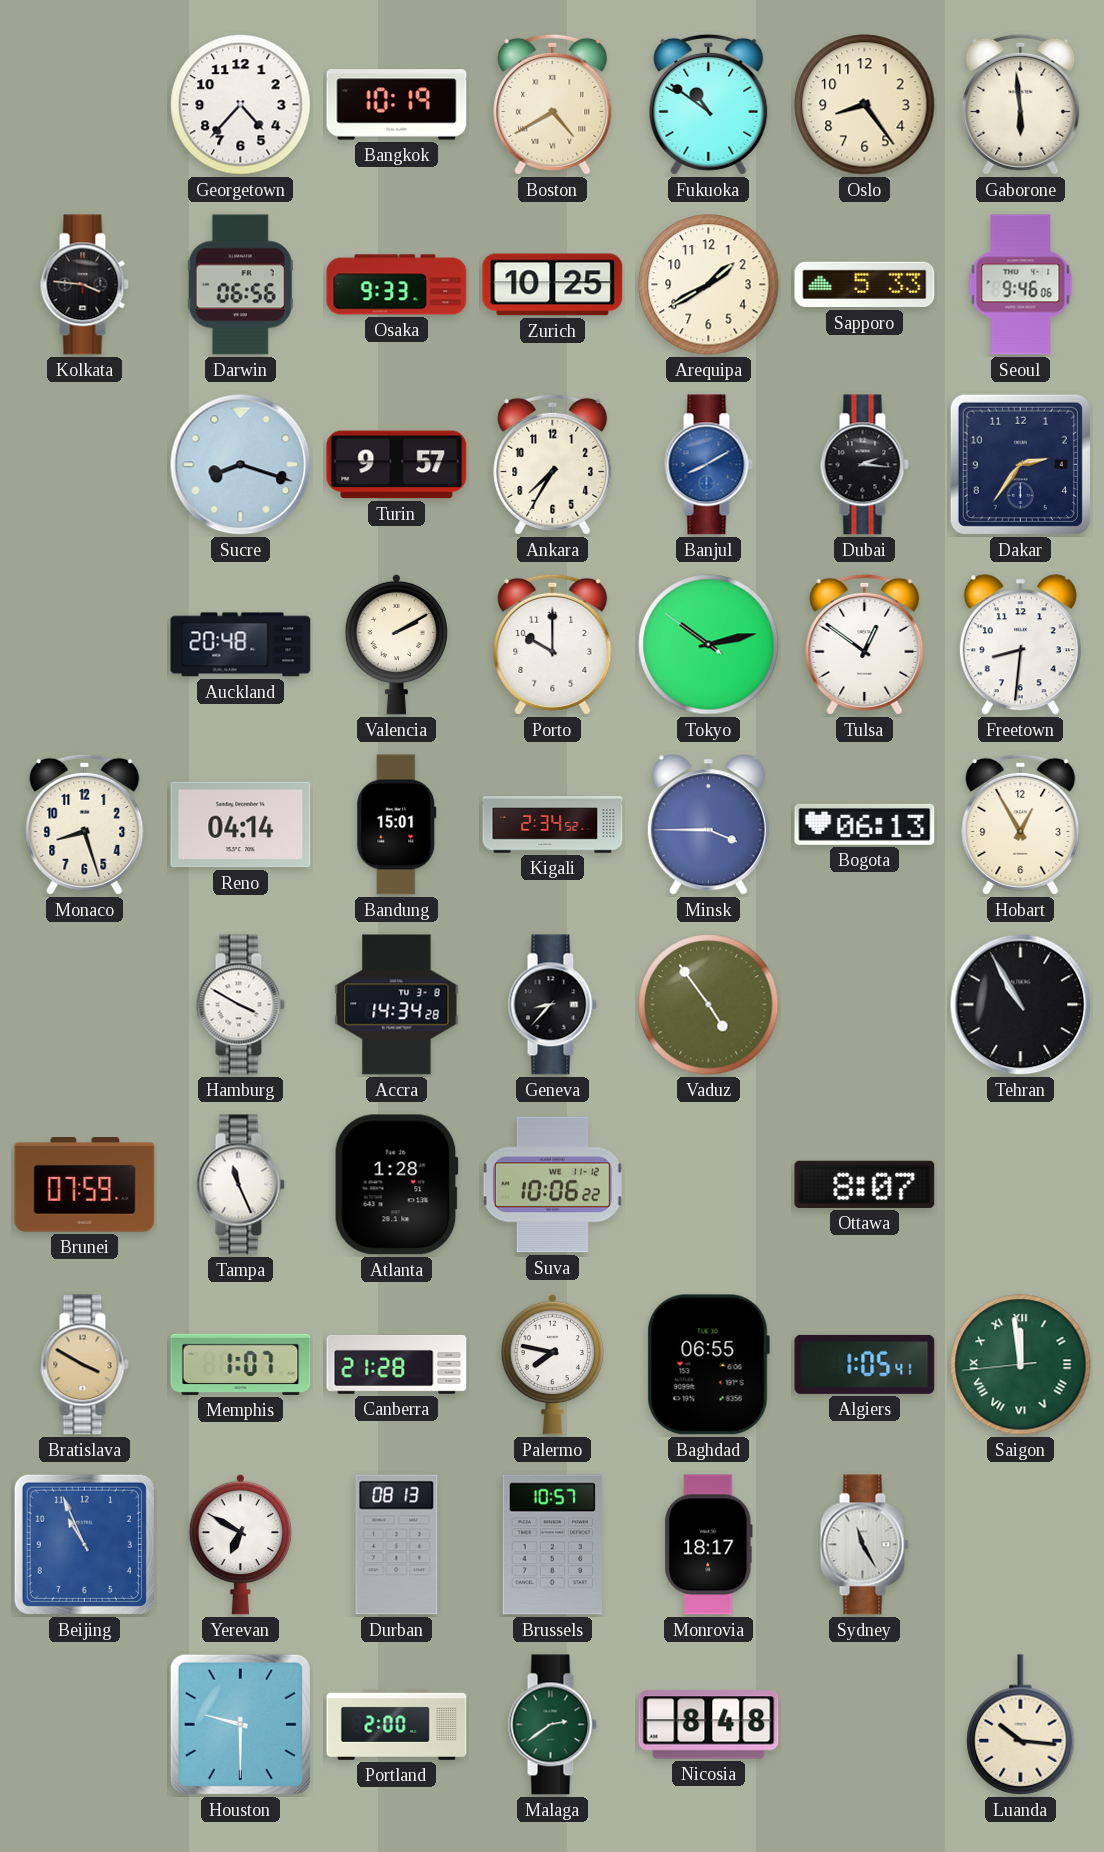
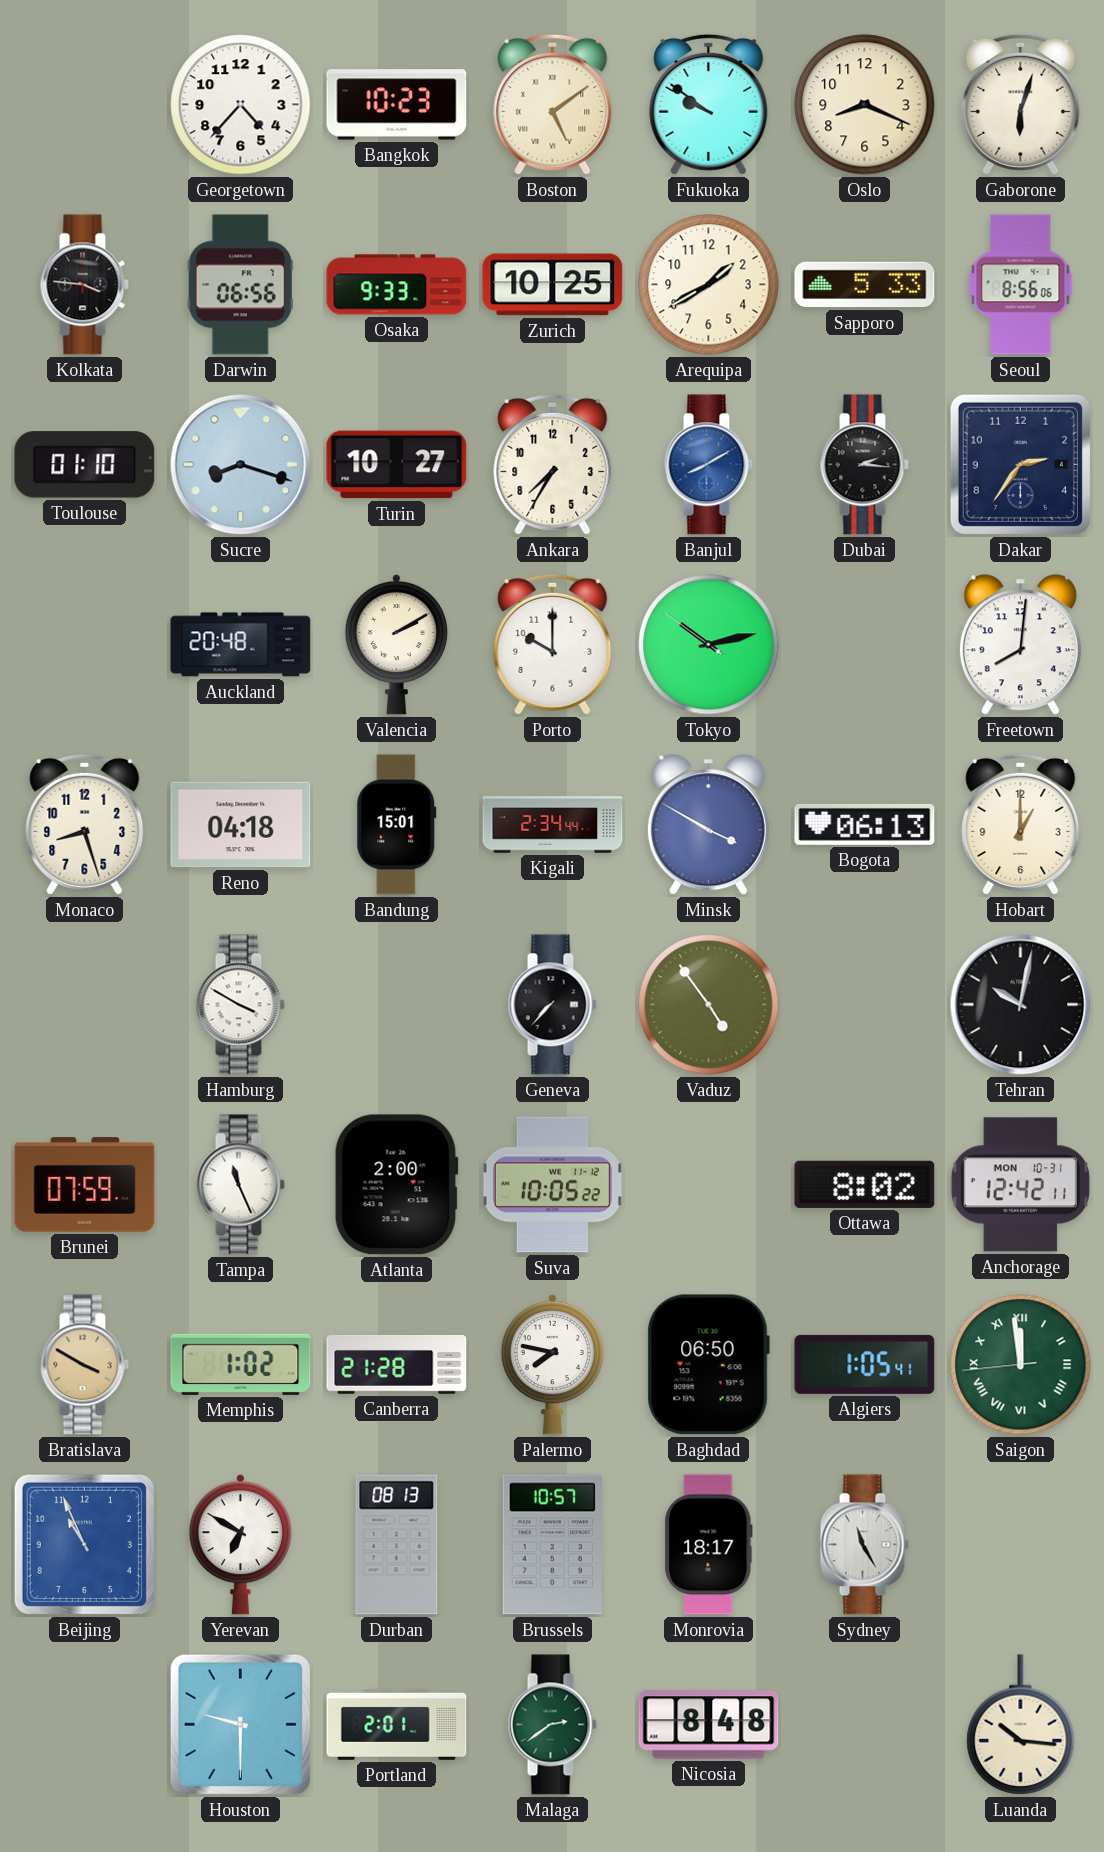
Bangkok: 10:19 -> 10:23
Boston: 4:40 -> 5:09
Fukuoka: 10:51 -> 9:51
Oslo: 8:24 -> 8:19
Gaborone: 5:59 -> 6:03
Seoul: 9:46 -> 8:56
Toulouse: none -> 01:10
Turin: 9:57 -> 10:27
Tulsa: 12:51 -> none
Freetown: 8:31 -> 8:01
Reno: 04:14 -> 04:18
Kigali: 2:34:52 -> 2:34:44
Minsk: 3:45 -> 3:50
Hobart: 12:55 -> 1:00
Accra: 14:34 -> none
Geneva: 8:37 -> 7:37
Tehran: 10:55 -> 10:02
Atlanta: 1:28 -> 2:00
Suva: 10:06 -> 10:05
Ottawa: 8:07 -> 8:02
Anchorage: none -> 12:42
Memphis: 1:07 -> 1:02
Baghdad: 06:55 -> 06:50
Portland: 2:00 -> 2:01
